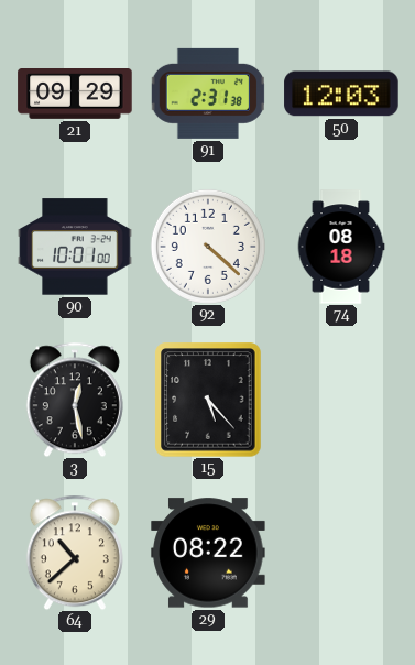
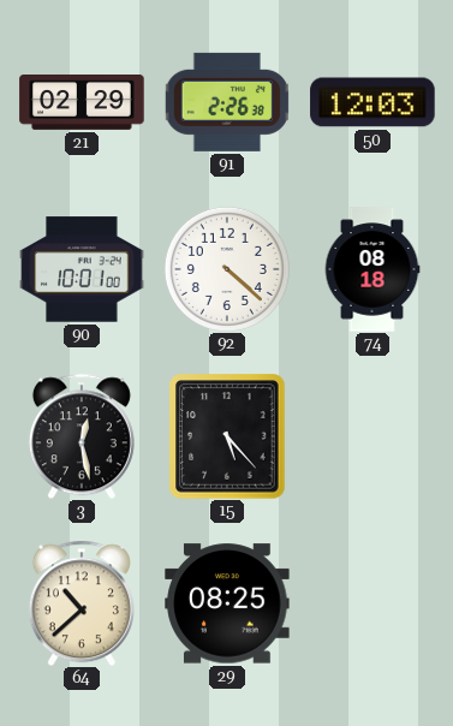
21: 09:29 -> 02:29
91: 2:31 -> 2:26
29: 08:22 -> 08:25
